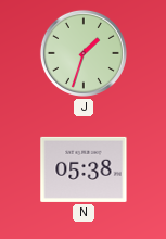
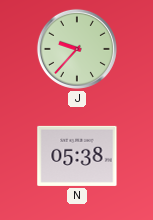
J: 1:33 -> 9:37
